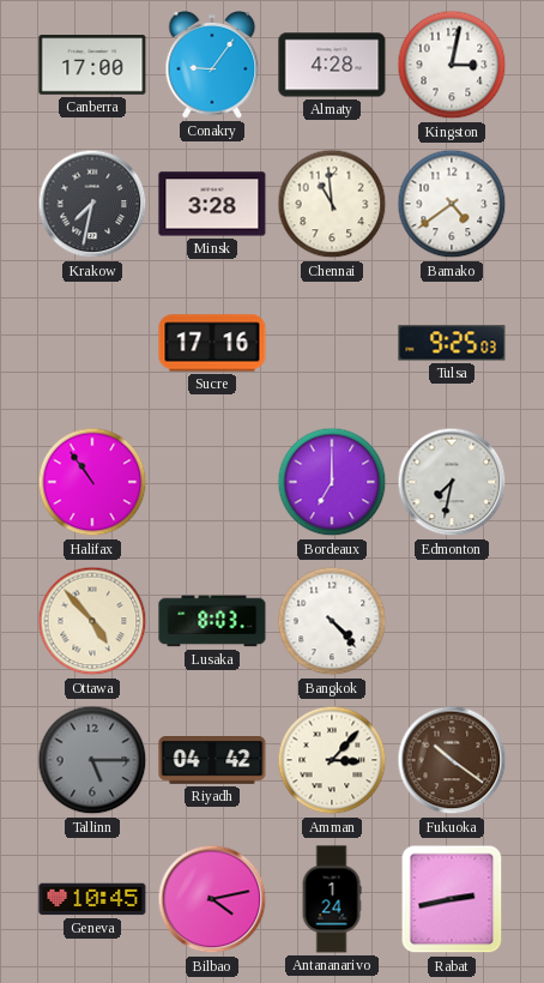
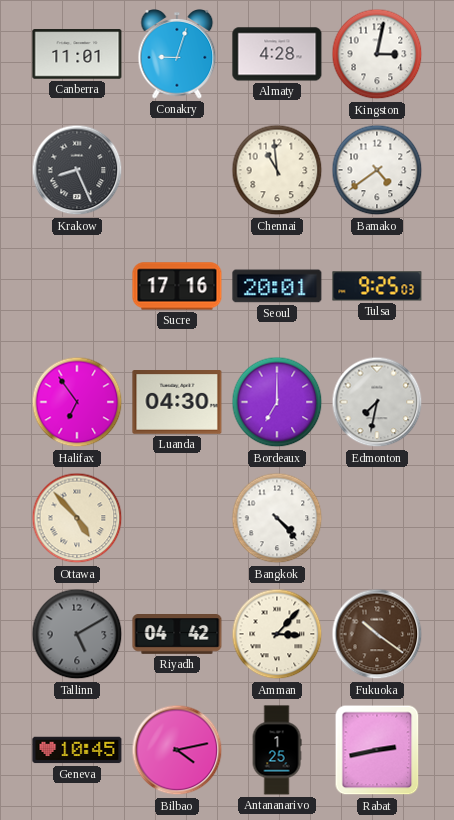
Canberra: 17:00 -> 11:01
Conakry: 9:06 -> 9:03
Krakow: 7:32 -> 8:26
Minsk: 3:28 -> none
Seoul: none -> 20:01
Halifax: 10:54 -> 6:54
Luanda: none -> 04:30
Lusaka: 8:03 -> none
Tallinn: 5:15 -> 5:10
Antananarivo: 1:24 -> 1:25
